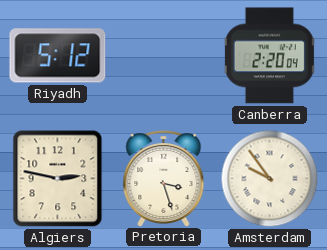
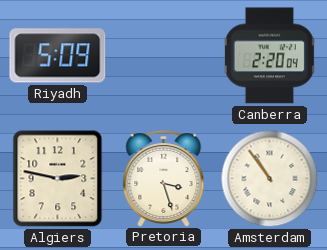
Riyadh: 5:12 -> 5:09
Amsterdam: 9:54 -> 10:54
